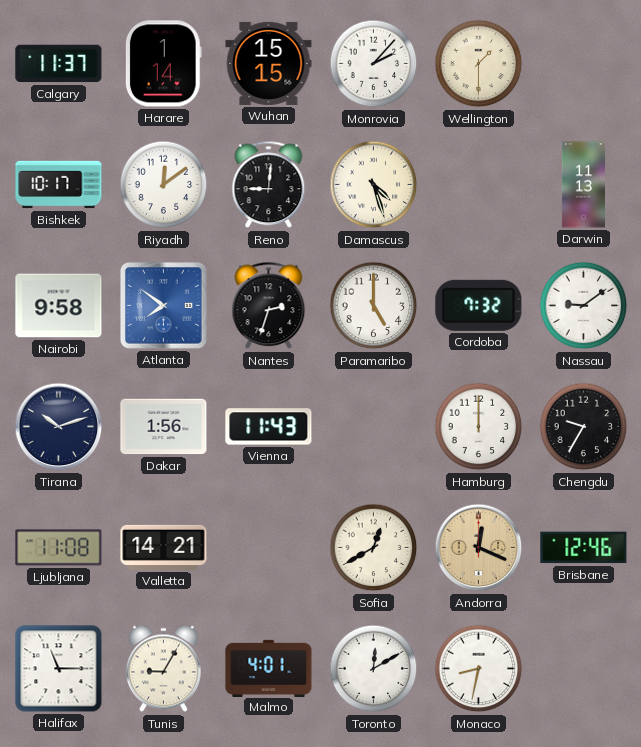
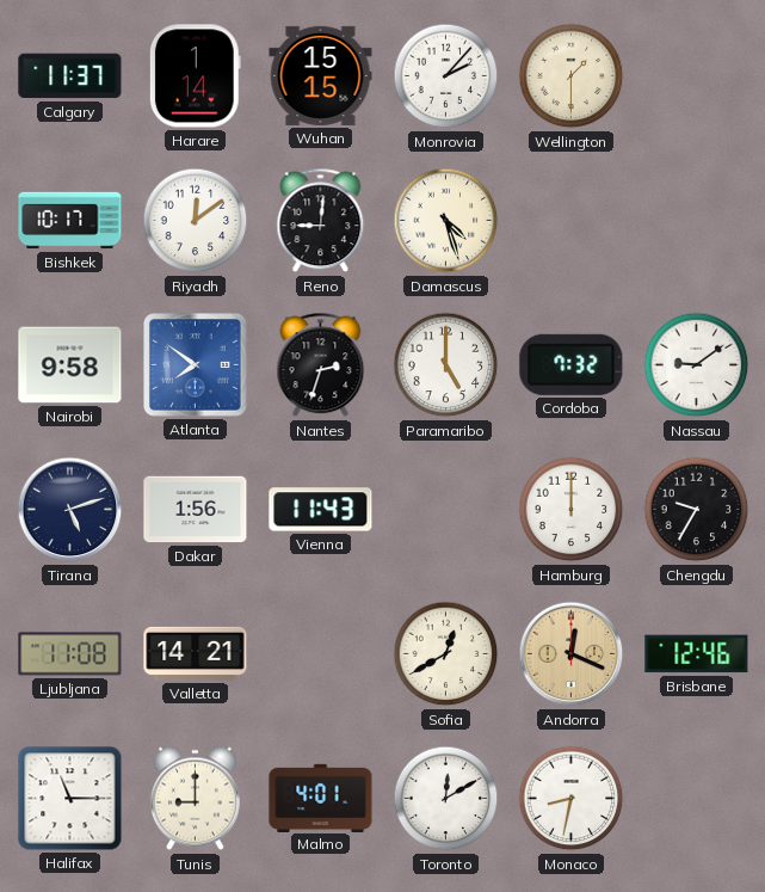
Darwin: 11:13 -> none
Tirana: 10:12 -> 5:12
Tunis: 9:05 -> 9:00
